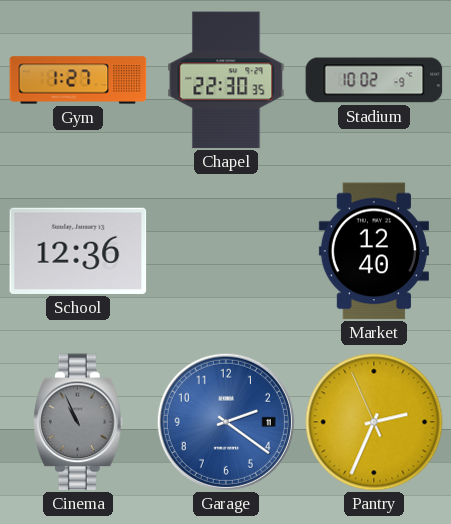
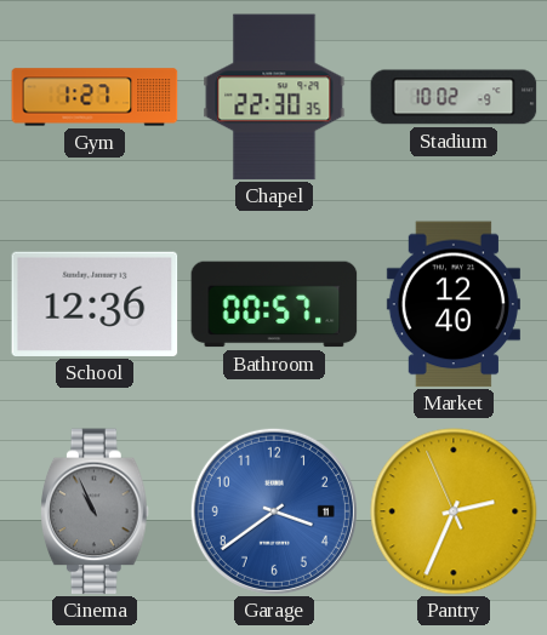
Bathroom: none -> 00:57
Garage: 2:21 -> 3:39
